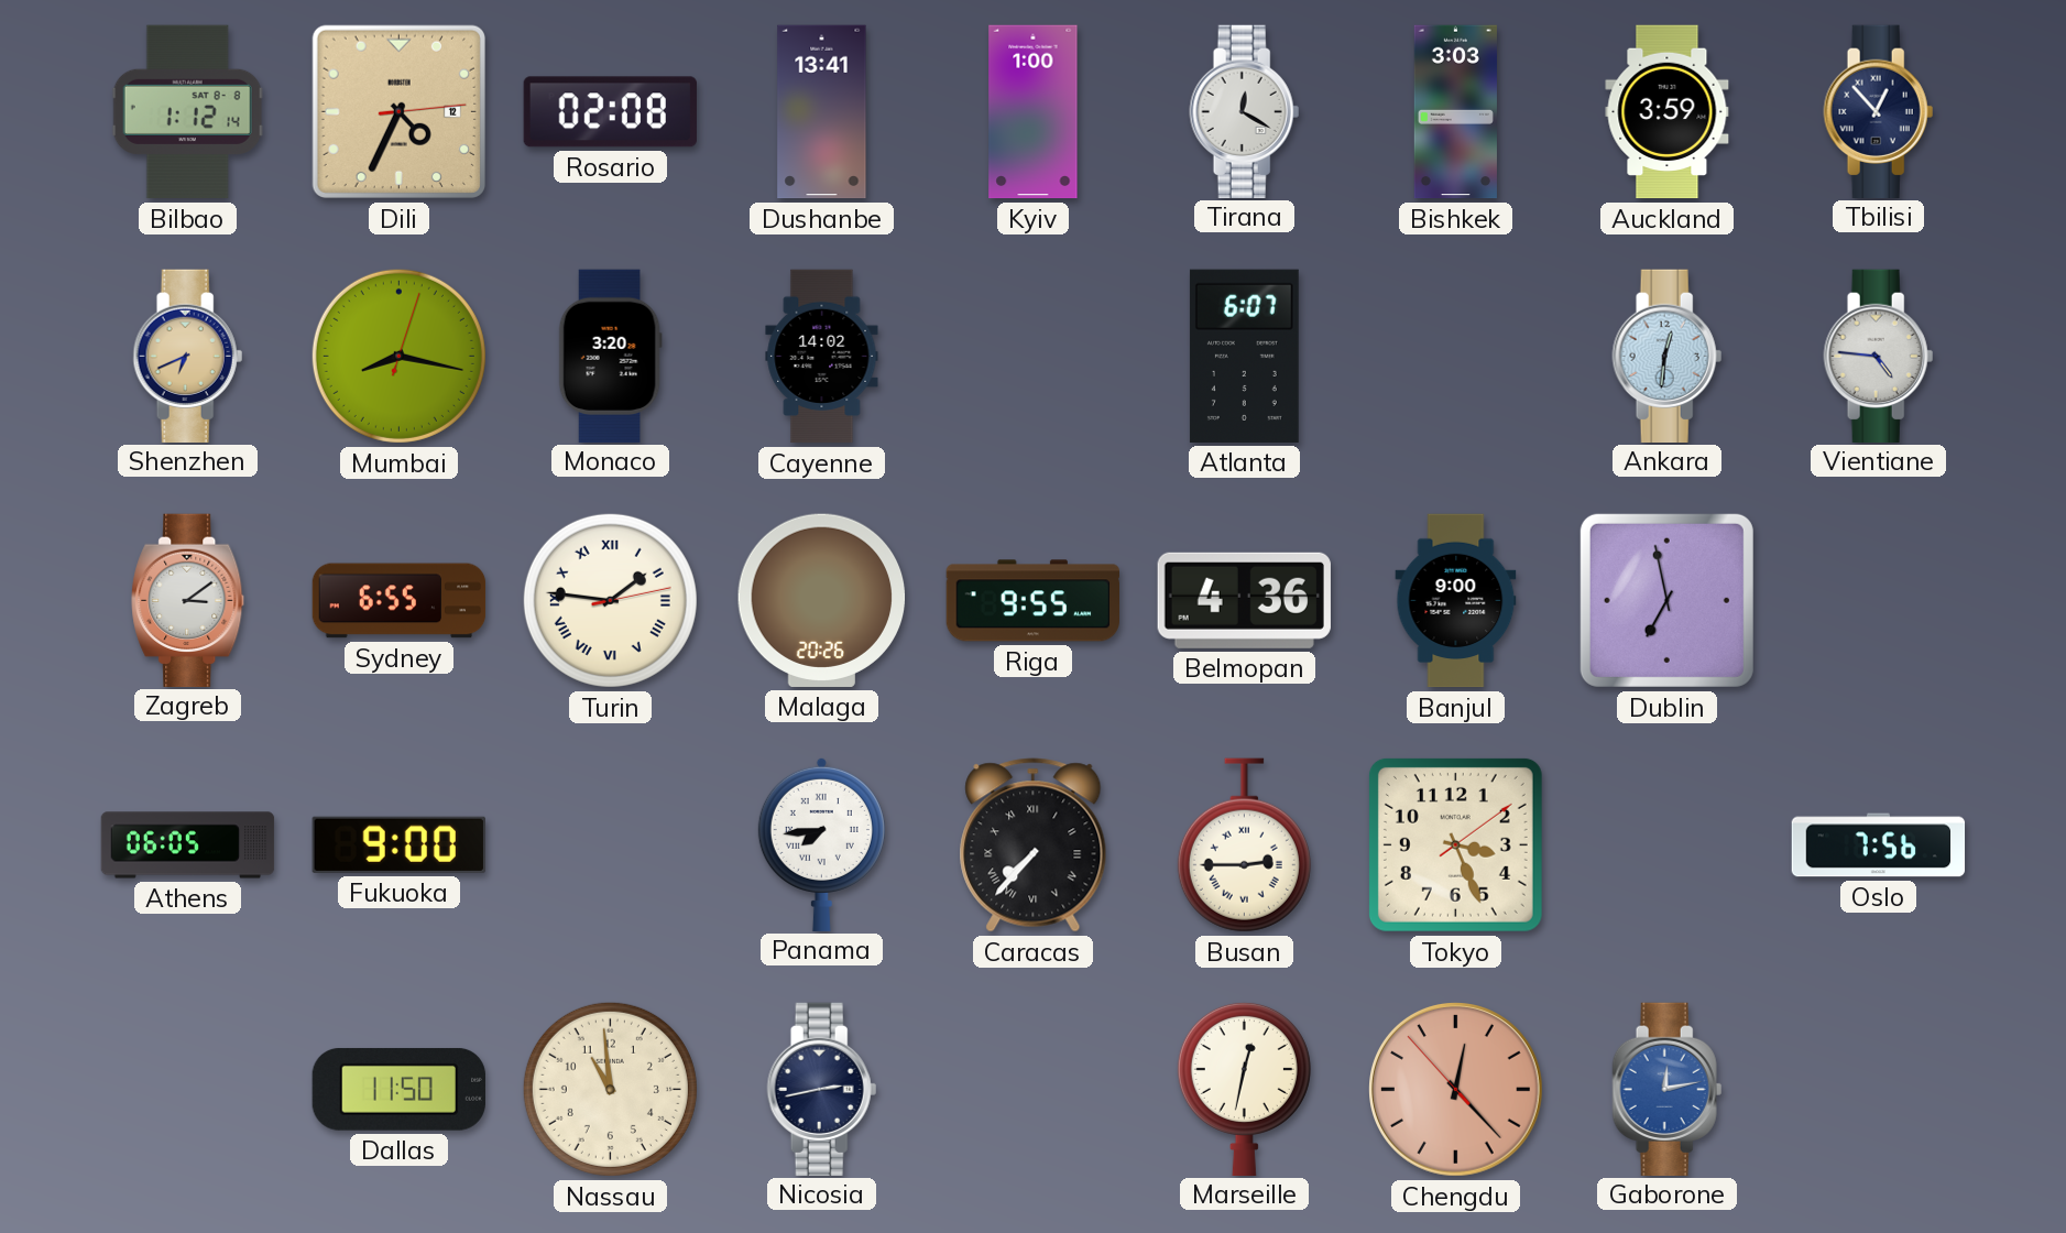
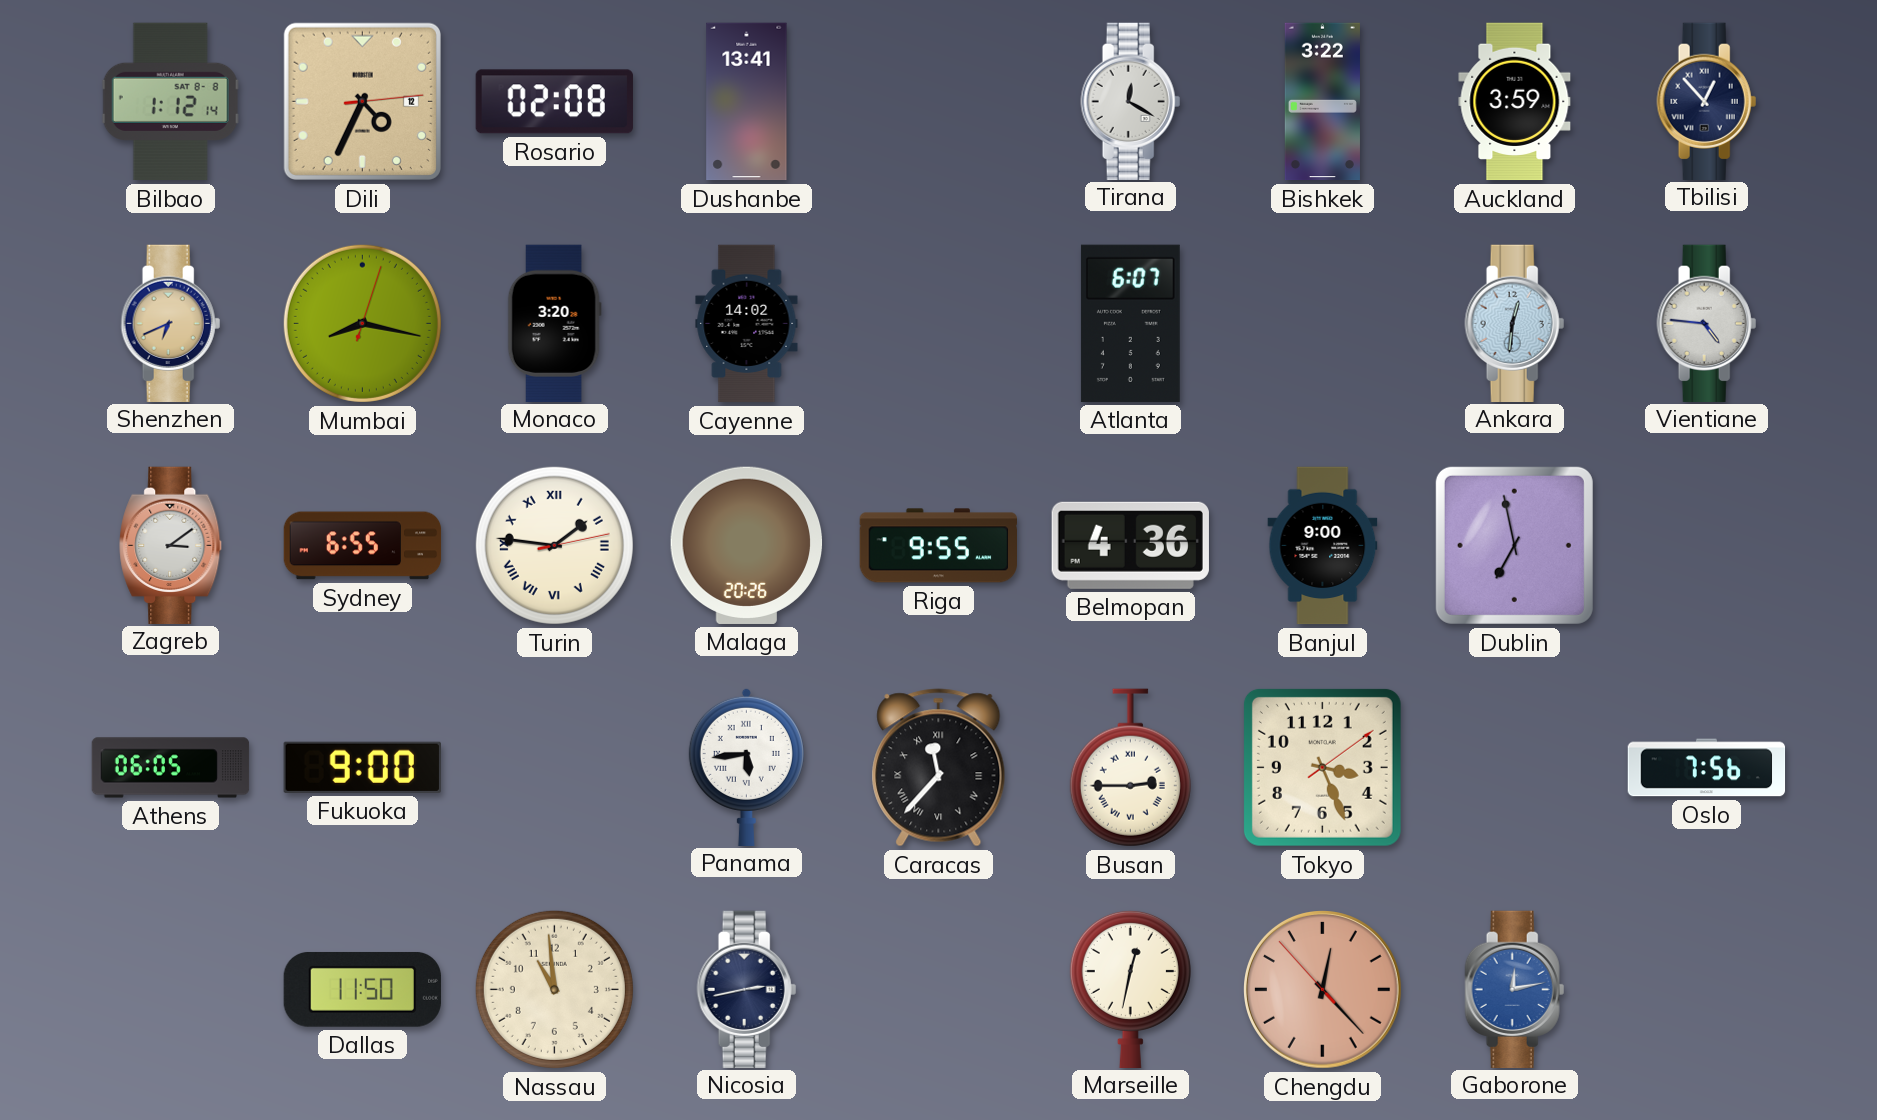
Kyiv: 1:00 -> none
Bishkek: 3:03 -> 3:22
Panama: 7:44 -> 5:44
Caracas: 7:37 -> 11:37
